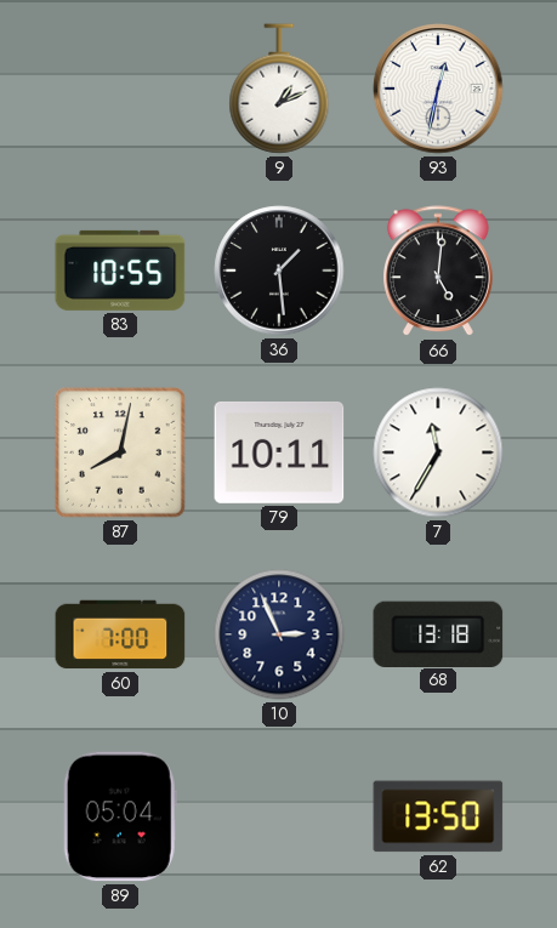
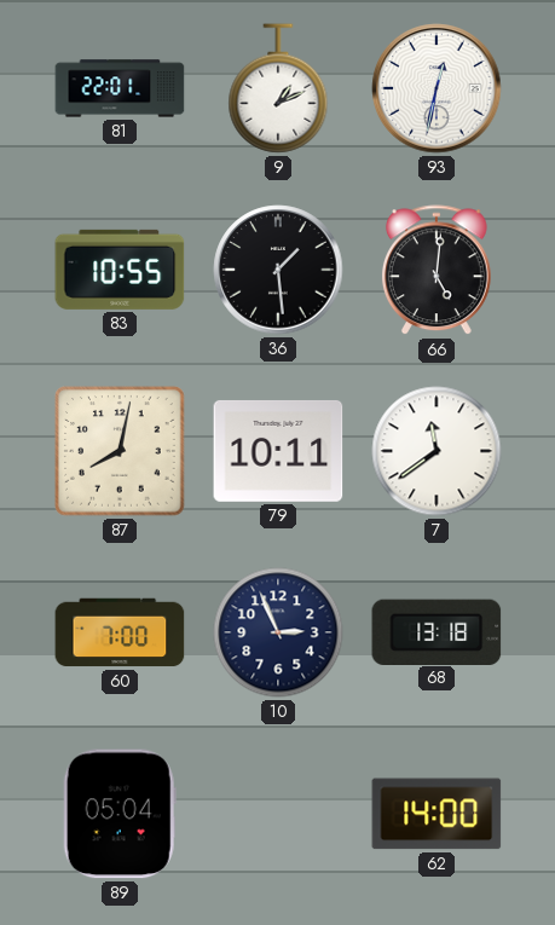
81: none -> 22:01
7: 11:35 -> 11:39
62: 13:50 -> 14:00
